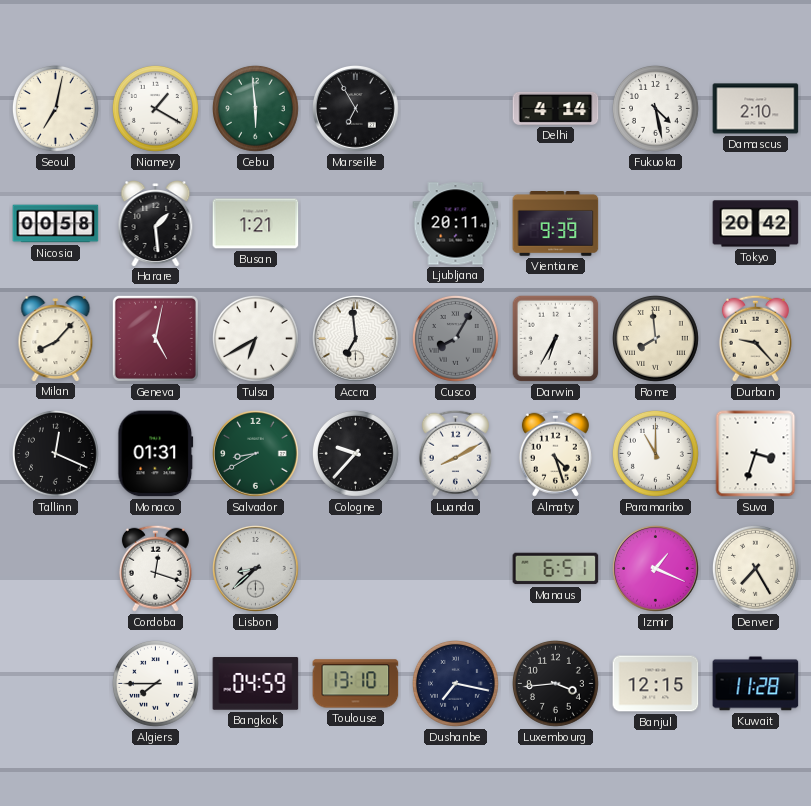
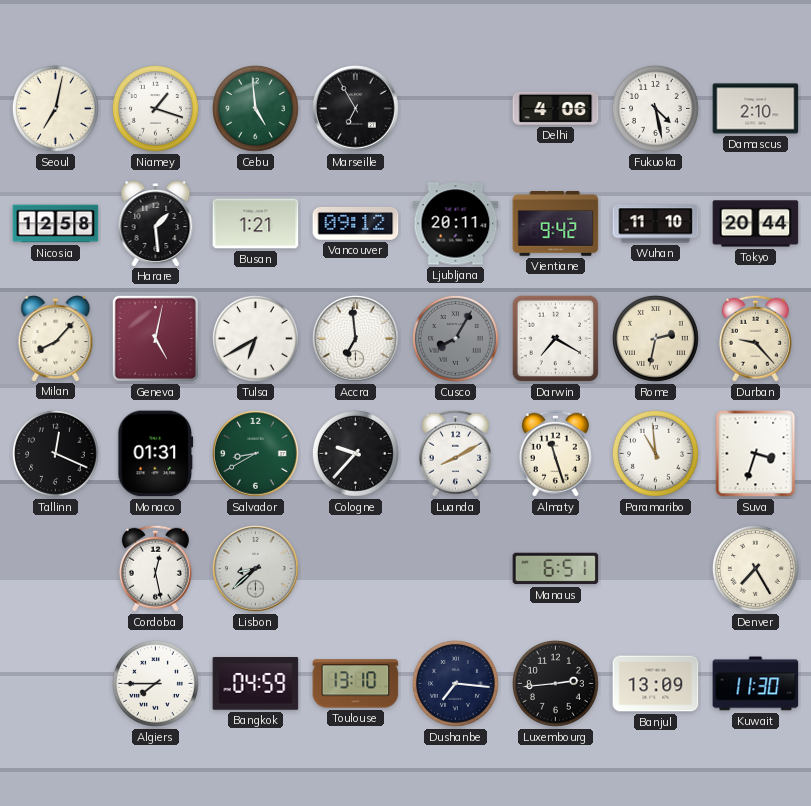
Niamey: 1:20 -> 1:18
Cebu: 5:59 -> 4:59
Delhi: 4:14 -> 4:06
Nicosia: 00:58 -> 12:58
Vancouver: none -> 09:12
Vientiane: 9:39 -> 9:42
Wuhan: none -> 11:10
Tokyo: 20:42 -> 20:44
Darwin: 6:35 -> 7:20
Rome: 7:59 -> 2:32
Almaty: 4:27 -> 11:27
Paramaribo: 11:00 -> 10:59
Cordoba: 12:18 -> 12:28
Izmir: 1:19 -> none
Dushanbe: 7:17 -> 7:16
Luxembourg: 3:44 -> 2:44
Banjul: 12:15 -> 13:09
Kuwait: 11:28 -> 11:30
